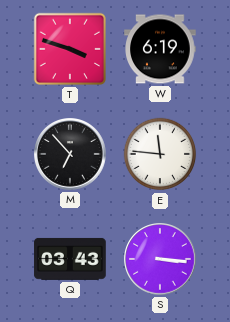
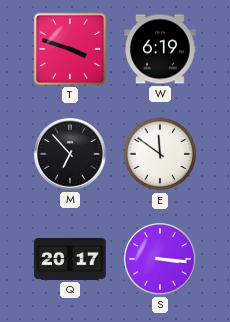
E: 11:46 -> 11:51
Q: 03:43 -> 20:17
